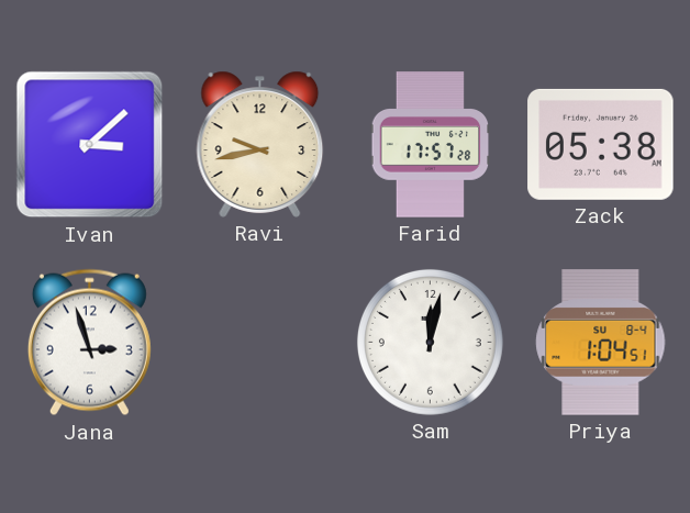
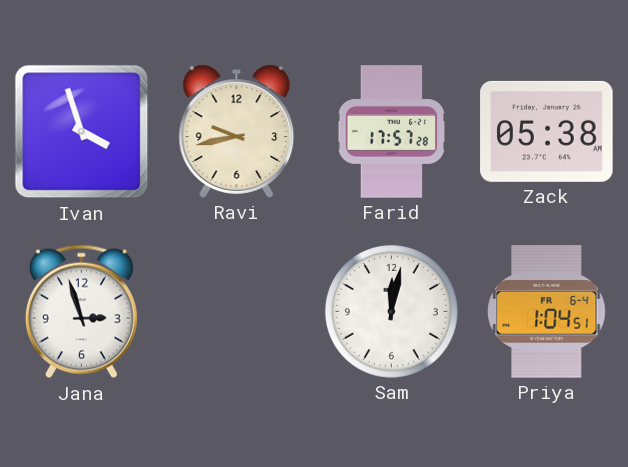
Ivan: 3:08 -> 3:57
Priya date: SU 8-4 -> FR 6-4
